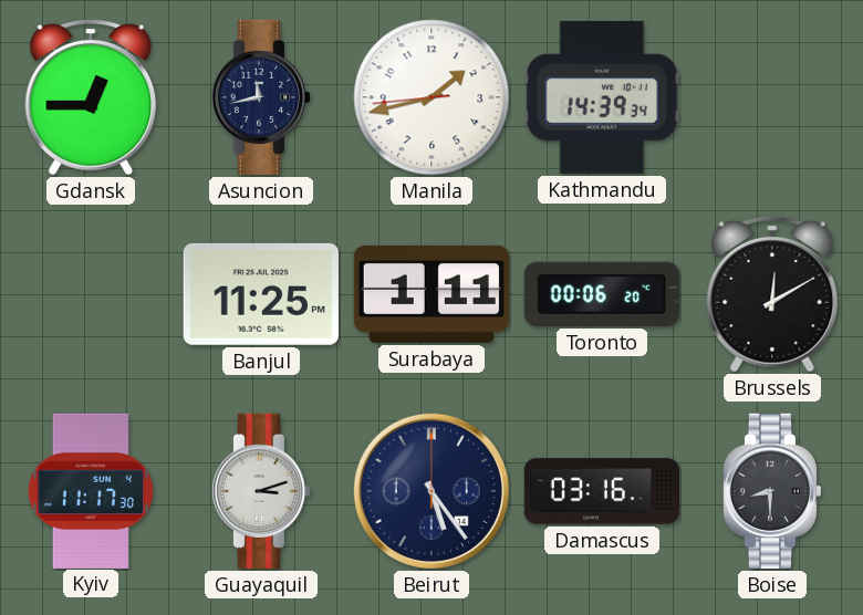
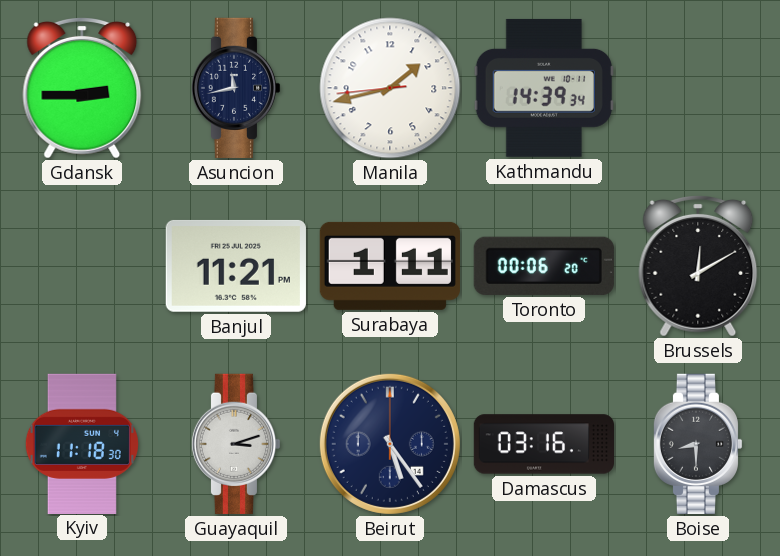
Gdansk: 12:45 -> 2:45
Banjul: 11:25 -> 11:21
Kyiv: 11:17 -> 11:18
